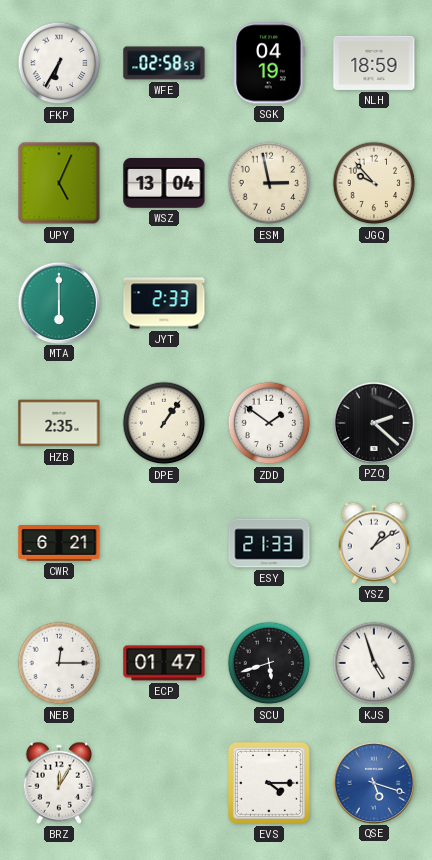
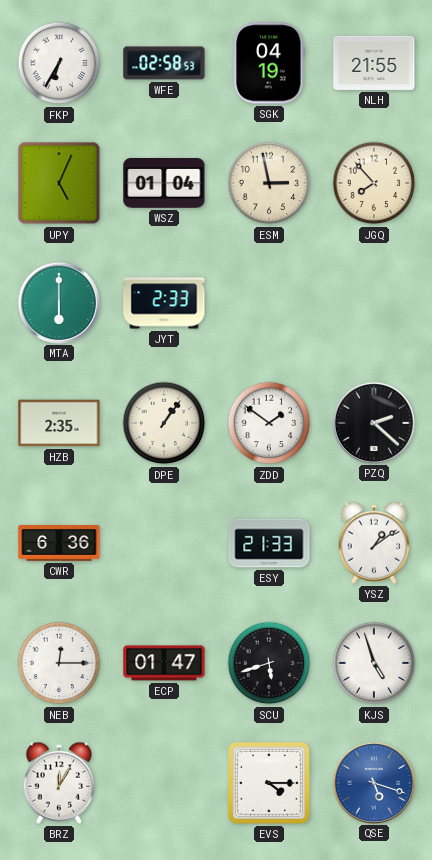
NLH: 18:59 -> 21:55
WSZ: 13:04 -> 01:04
JGQ: 9:53 -> 7:53
CWR: 6:21 -> 6:36
